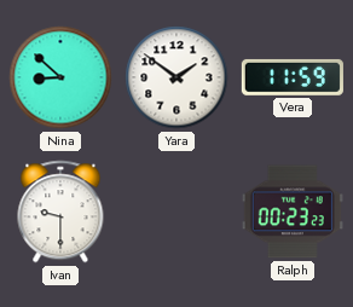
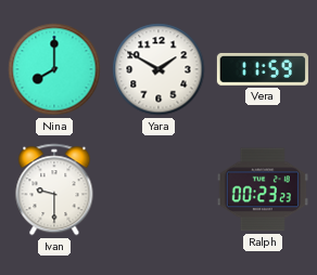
Nina: 8:52 -> 8:00
Yara: 1:51 -> 1:50
